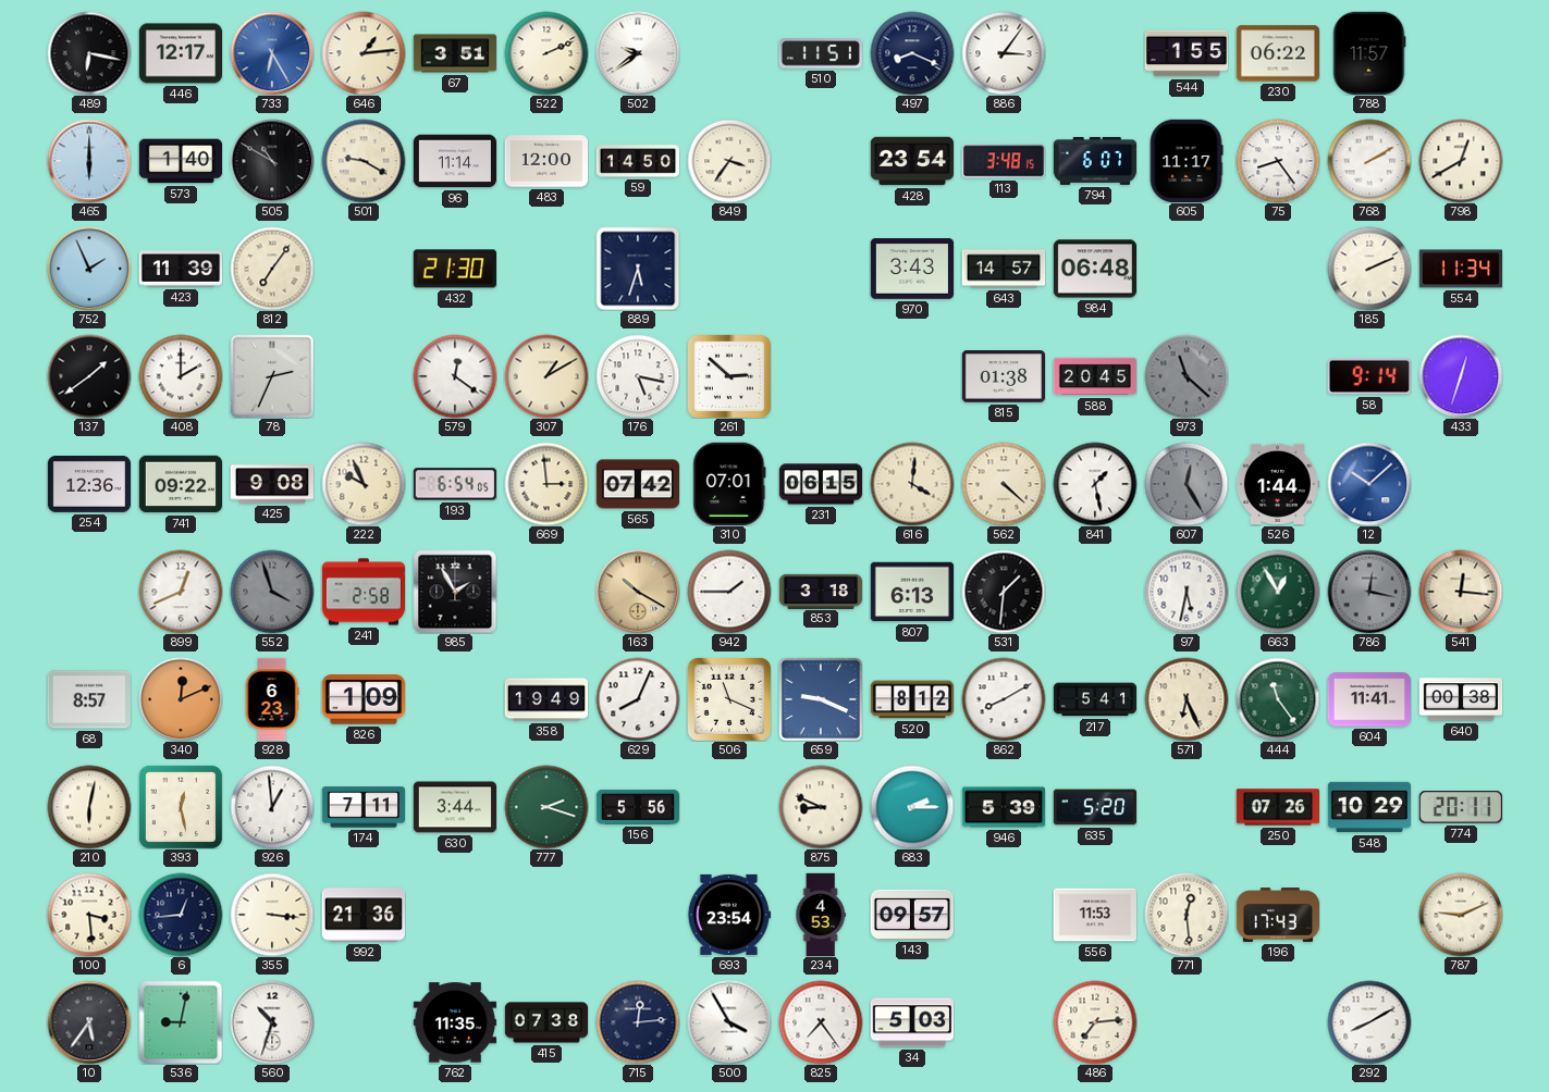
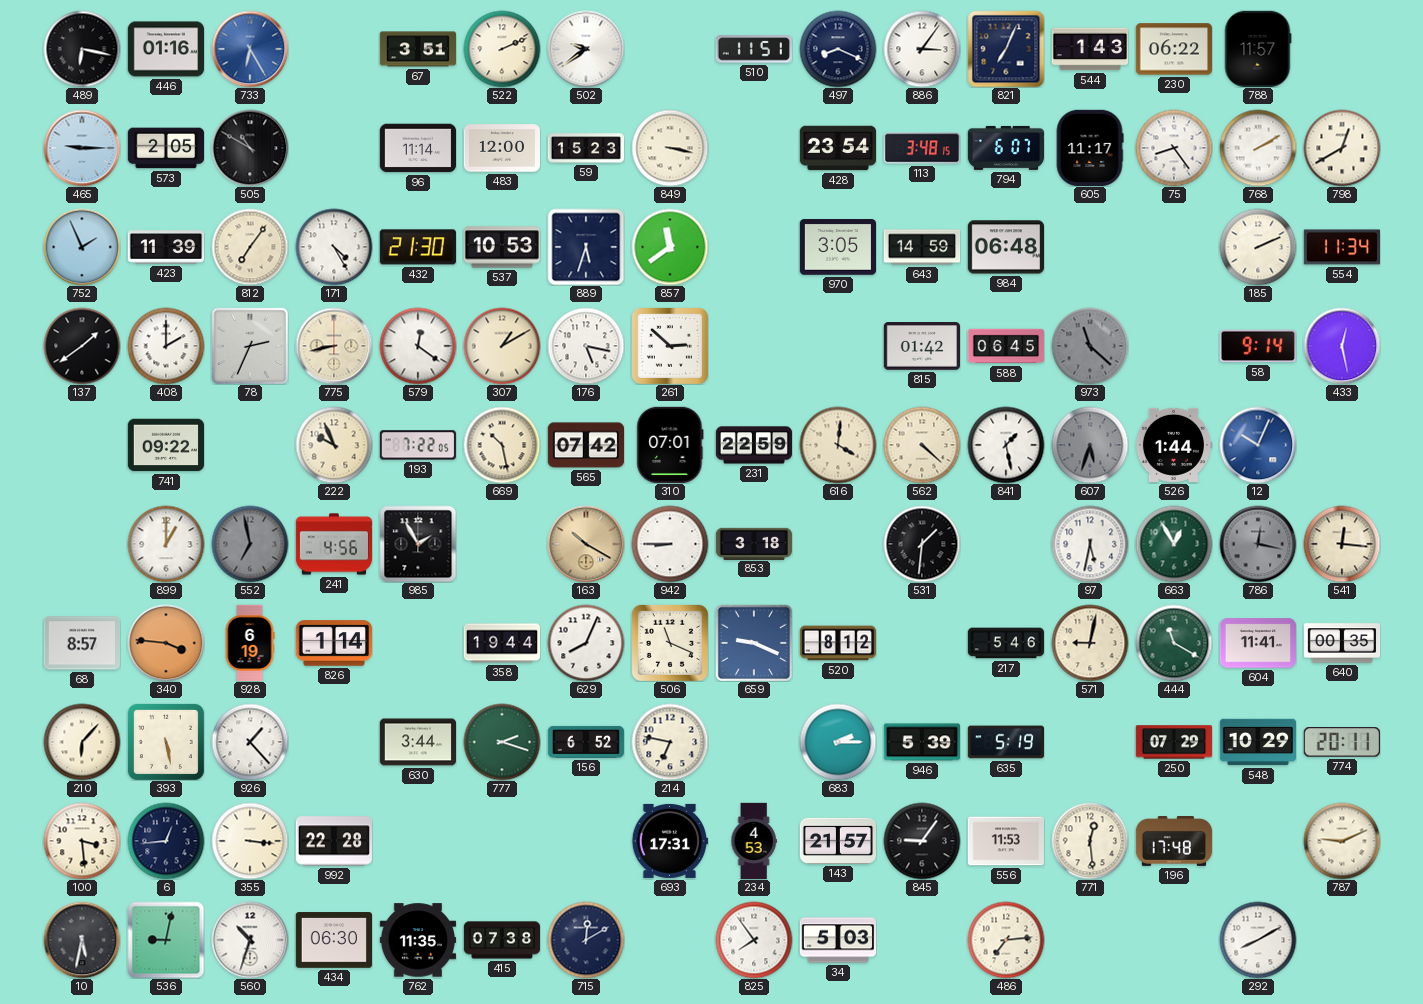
446: 12:17 -> 01:16
646: 1:14 -> none
821: none -> 7:04
544: 1:55 -> 1:43
465: 6:00 -> 9:15
573: 1:40 -> 2:05
501: 9:20 -> none
59: 14:50 -> 15:23
849: 3:36 -> 3:17
171: none -> 4:25
537: none -> 10:53
857: none -> 11:39
970: 3:43 -> 3:05
643: 14:57 -> 14:59
775: none -> 8:43
815: 01:38 -> 01:42
588: 20:45 -> 06:45
433: 12:33 -> 12:28
254: 12:36 -> none
425: 9:08 -> none
193: 6:54 -> 7:22
669: 2:59 -> 10:28
231: 06:15 -> 22:59
607: 12:25 -> 5:33
12: 10:08 -> 10:04
899: 12:41 -> 1:00
552: 3:57 -> 6:58
241: 2:58 -> 4:56
942: 1:45 -> 8:45
807: 6:13 -> none
340: 12:11 -> 3:46
928: 6:23 -> 6:19
826: 1:09 -> 1:14
358: 19:49 -> 19:44
862: 8:10 -> none
217: 5:41 -> 5:46
571: 6:26 -> 9:02
444: 11:24 -> 11:20
640: 00:38 -> 00:35
210: 6:02 -> 6:07
393: 12:28 -> 5:28
926: 12:59 -> 1:23
174: 7:11 -> none
156: 5:56 -> 6:52
214: none -> 6:47
875: 8:49 -> none
635: 5:20 -> 5:19
250: 07:26 -> 07:29
992: 21:36 -> 22:28
693: 23:54 -> 17:31
143: 09:57 -> 21:57
845: none -> 9:06
196: 17:43 -> 17:48
10: 5:36 -> 5:32
434: none -> 06:30
715: 12:14 -> 12:10
500: 3:55 -> none
825: 7:24 -> 7:54
